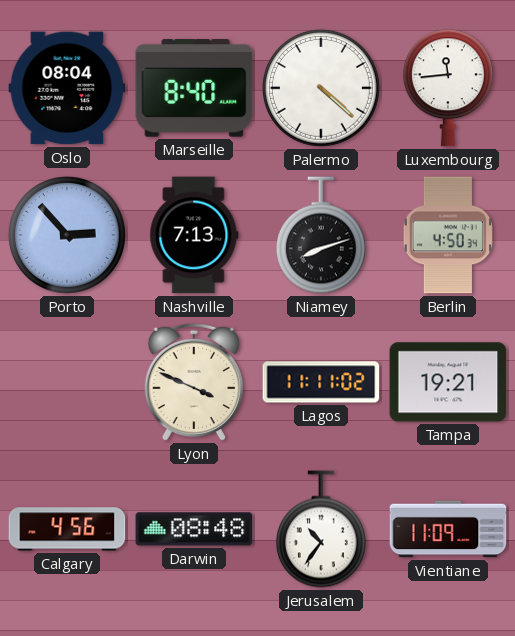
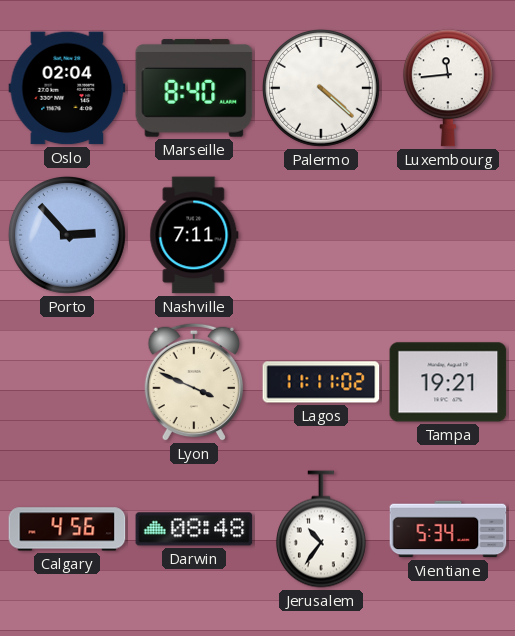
Oslo: 08:04 -> 02:04
Nashville: 7:13 -> 7:11
Niamey: 8:12 -> none
Berlin: 4:50 -> none
Vientiane: 11:09 -> 5:34
